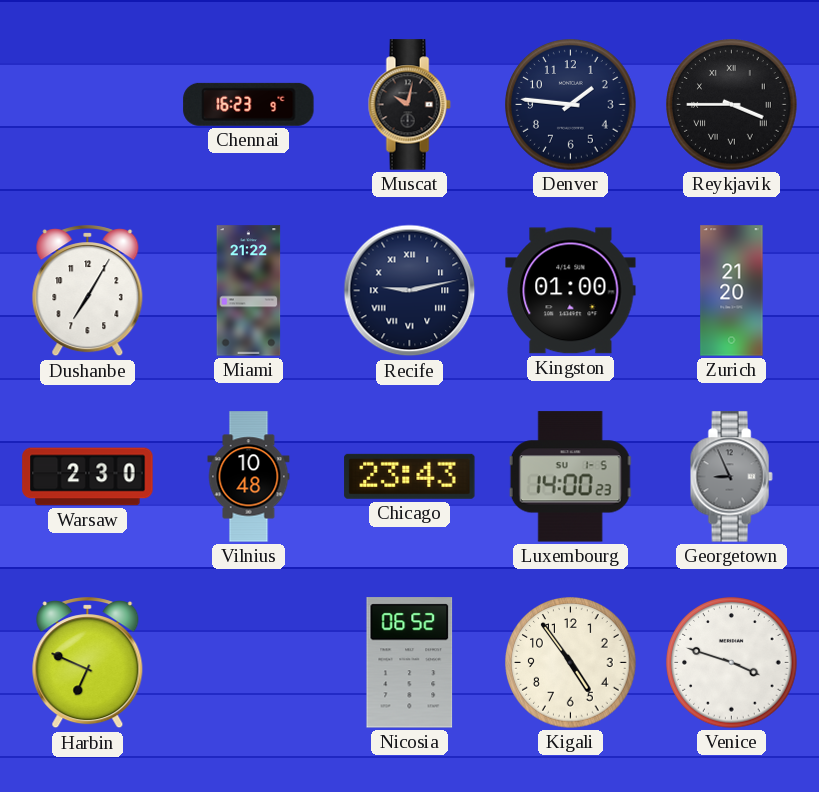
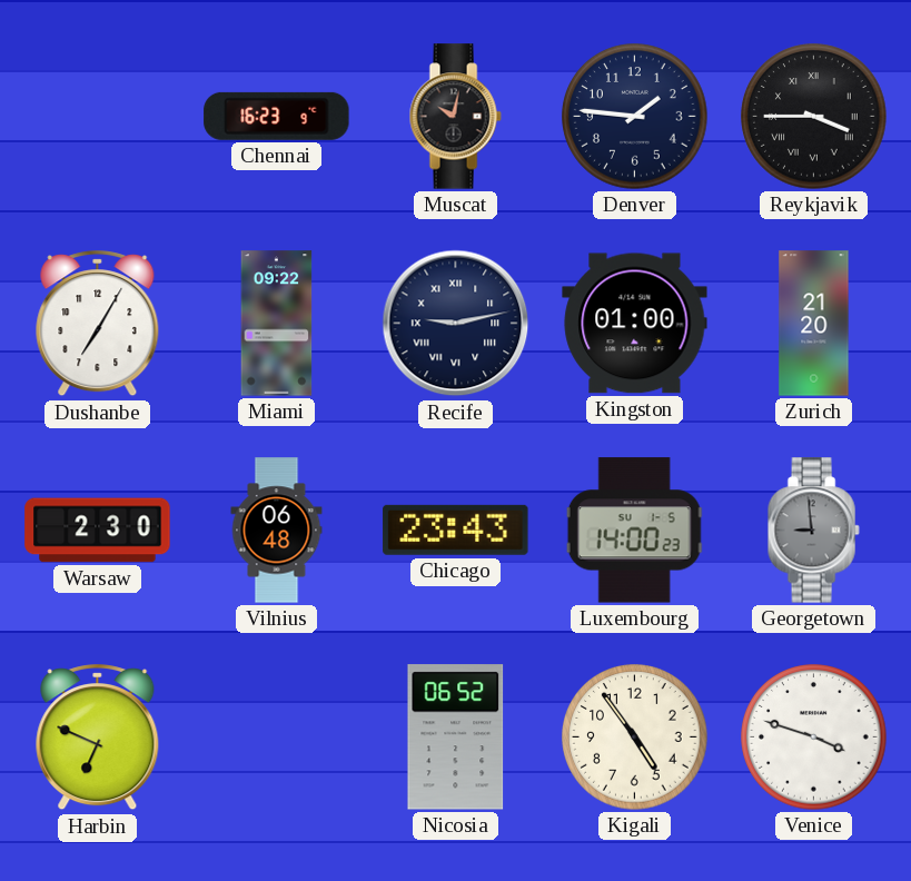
Miami: 21:22 -> 09:22
Vilnius: 10:48 -> 06:48
Georgetown: 8:56 -> 8:59
